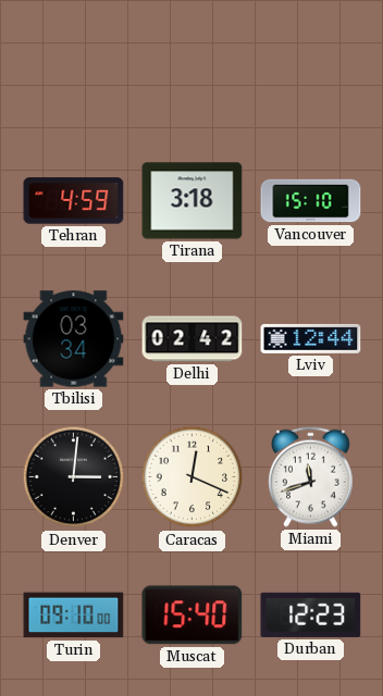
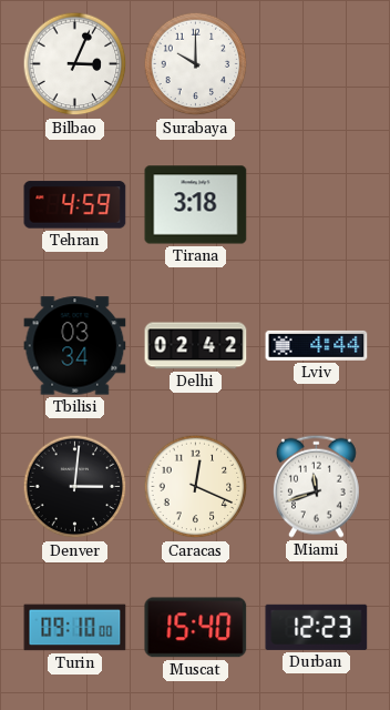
Bilbao: none -> 3:04
Surabaya: none -> 10:00
Vancouver: 15:10 -> none
Lviv: 12:44 -> 4:44
